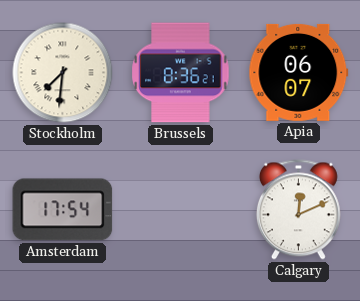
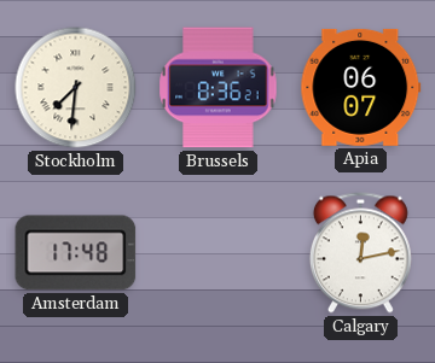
Amsterdam: 17:54 -> 17:48
Calgary: 12:11 -> 12:13
